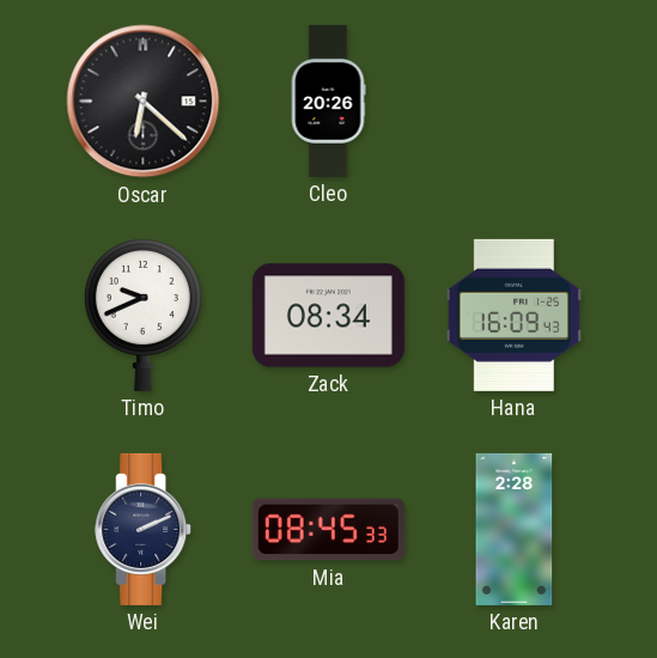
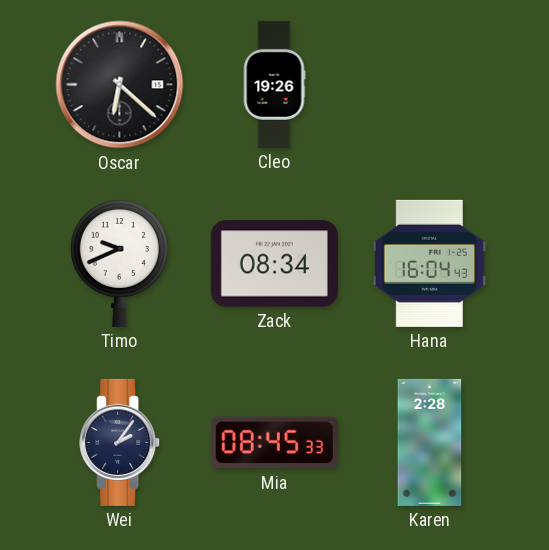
Cleo: 20:26 -> 19:26
Hana: 16:09 -> 16:04
Wei: 2:11 -> 2:06
